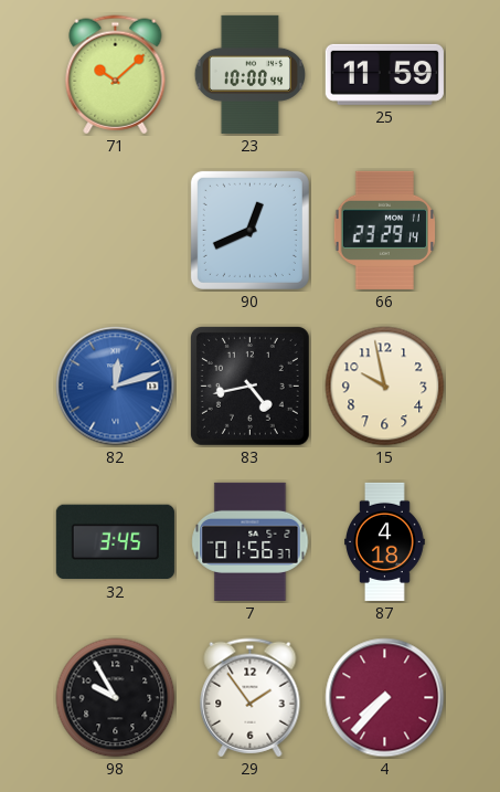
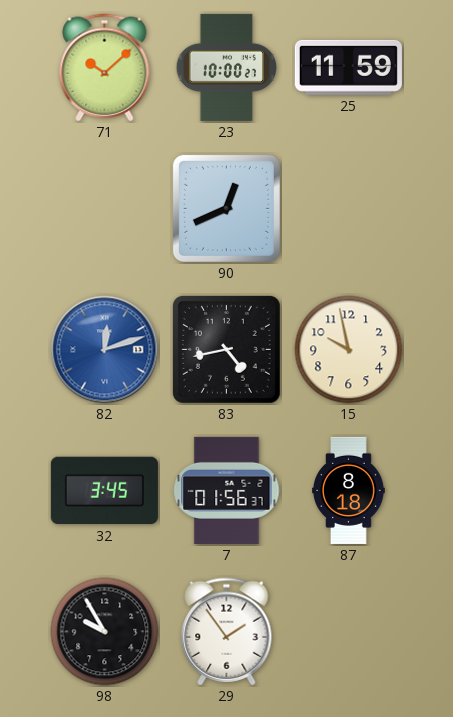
23: 10:00:44 -> 10:00:27
66: 23:29 -> none
87: 4:18 -> 8:18
4: 7:37 -> none
